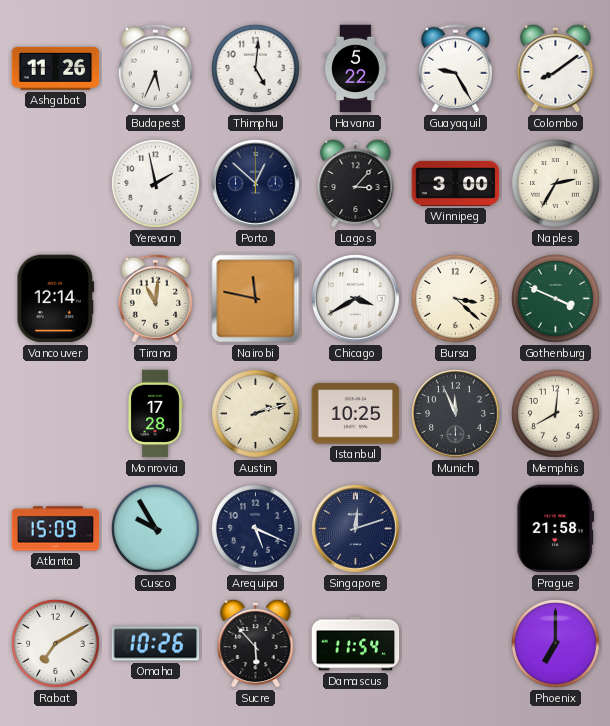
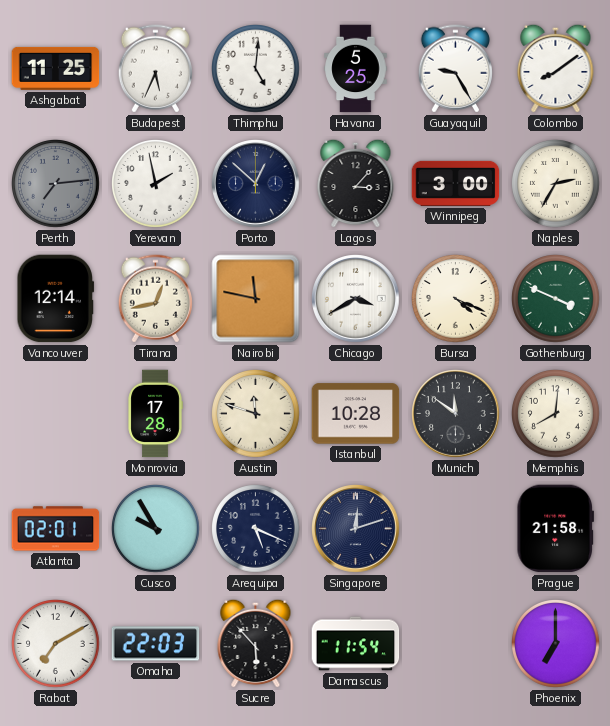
Ashgabat: 11:26 -> 11:25
Havana: 5:22 -> 5:25
Perth: none -> 7:14
Tirana: 11:01 -> 12:43
Bursa: 3:22 -> 4:19
Austin: 2:12 -> 11:48
Istanbul: 10:25 -> 10:28
Munich: 11:56 -> 11:51
Atlanta: 15:09 -> 02:01
Omaha: 10:26 -> 22:03
